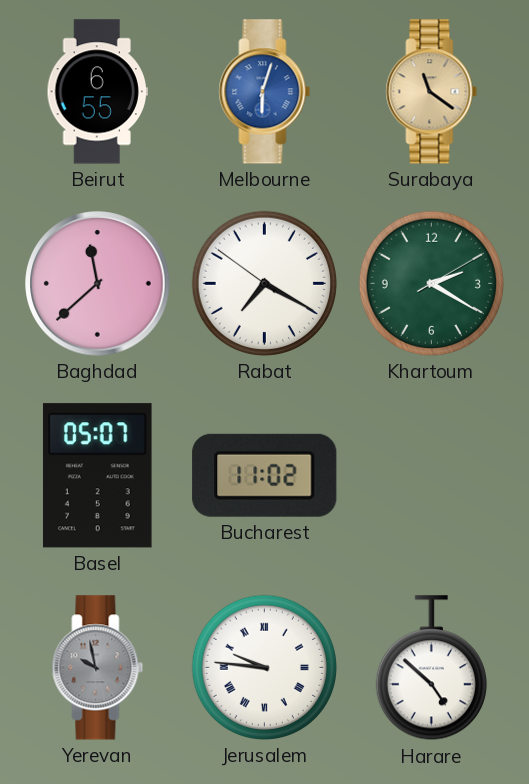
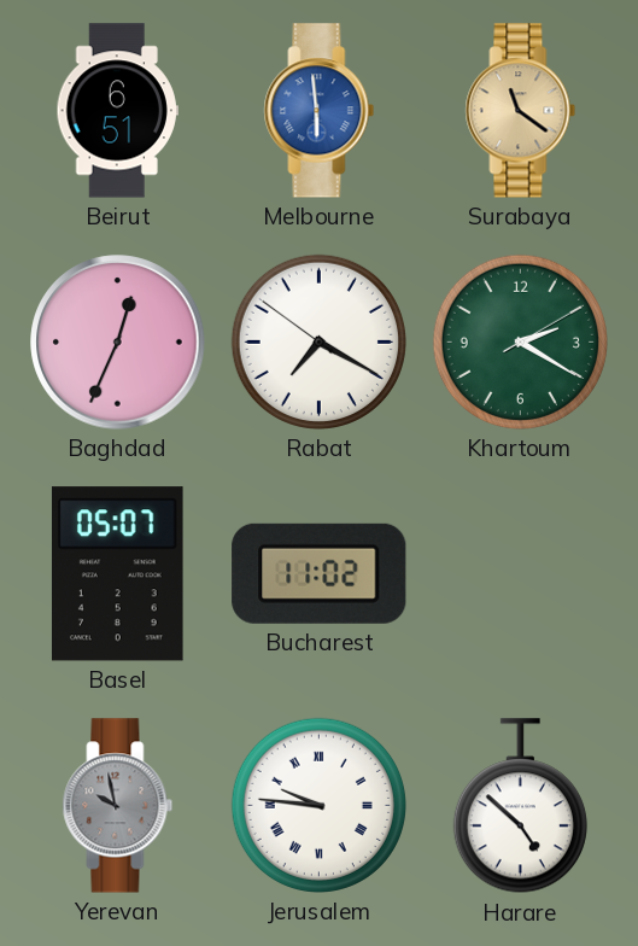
Beirut: 6:55 -> 6:51
Melbourne: 6:03 -> 5:59
Baghdad: 11:38 -> 12:34
